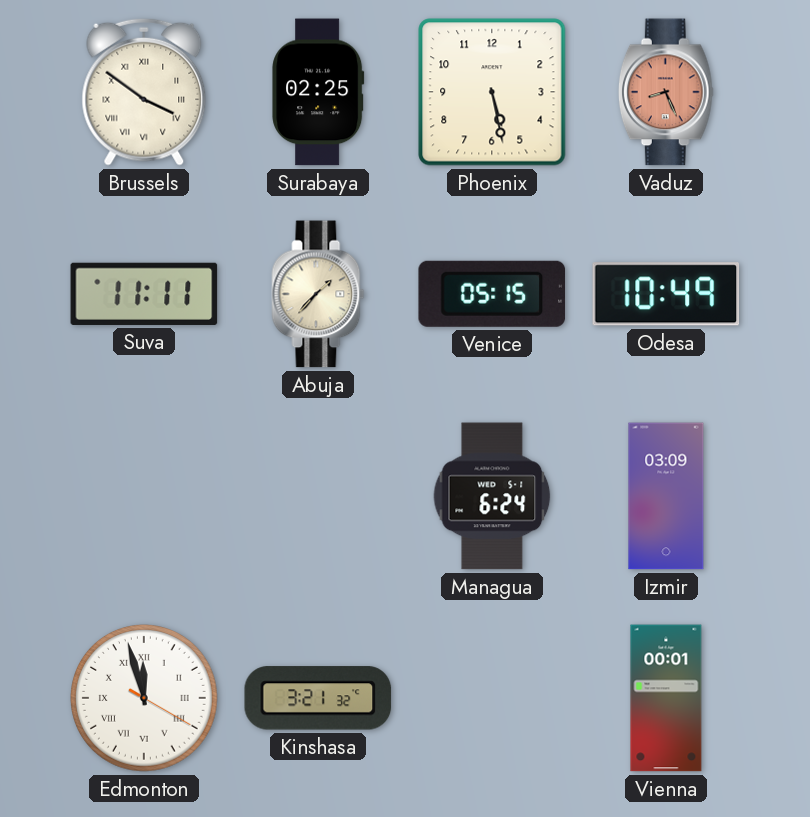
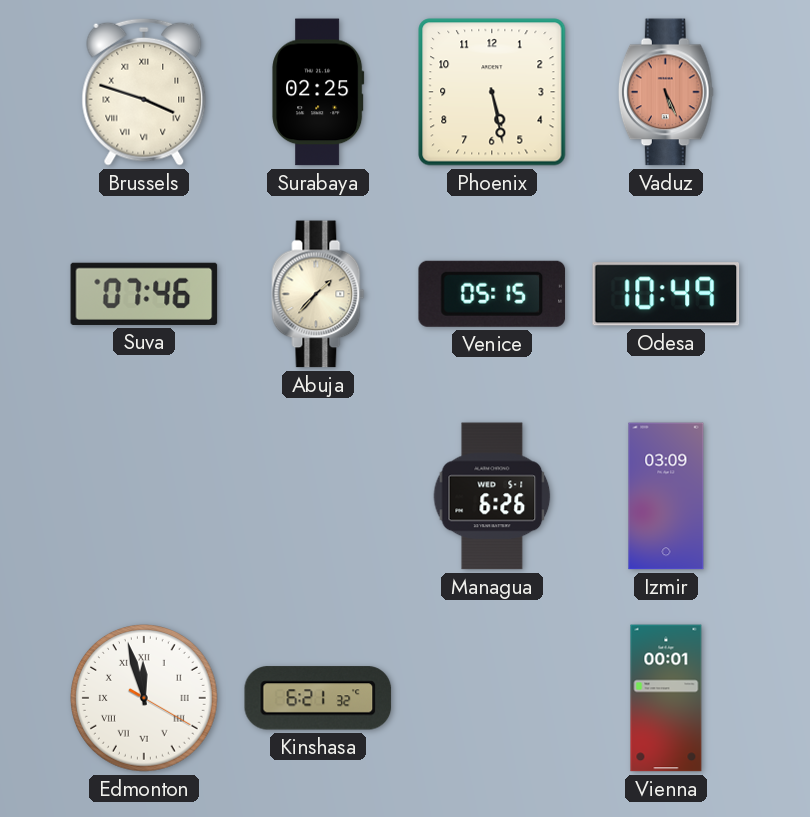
Brussels: 3:51 -> 3:48
Vaduz: 8:26 -> 5:26
Suva: 11:11 -> 07:46
Managua: 6:24 -> 6:26
Kinshasa: 3:21 -> 6:21
